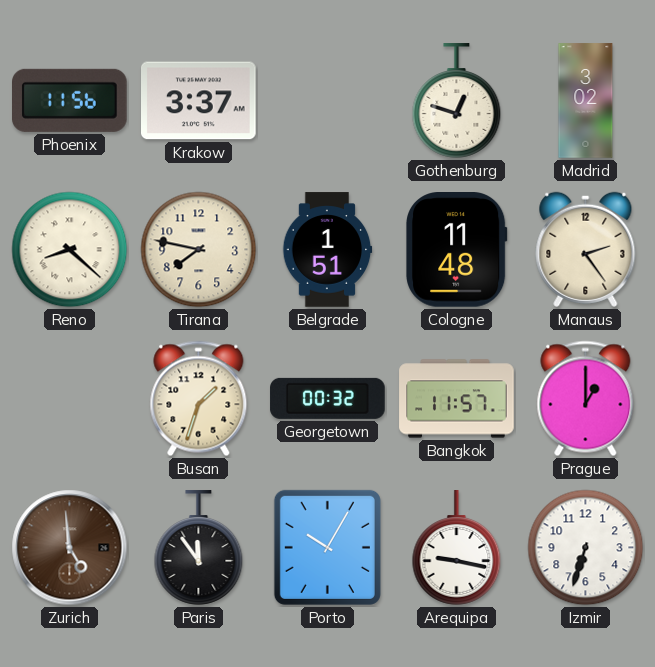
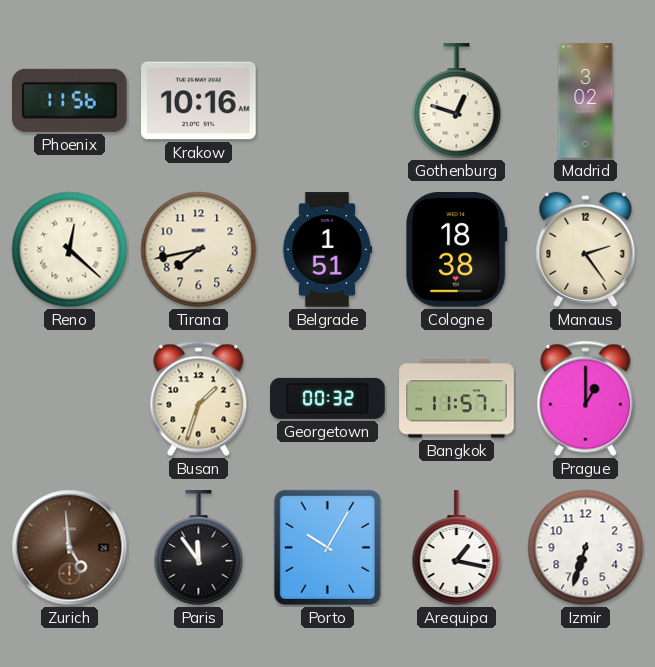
Krakow: 3:37 -> 10:16
Reno: 8:22 -> 12:22
Tirana: 7:47 -> 7:43
Cologne: 11:48 -> 18:38
Arequipa: 9:17 -> 1:17
